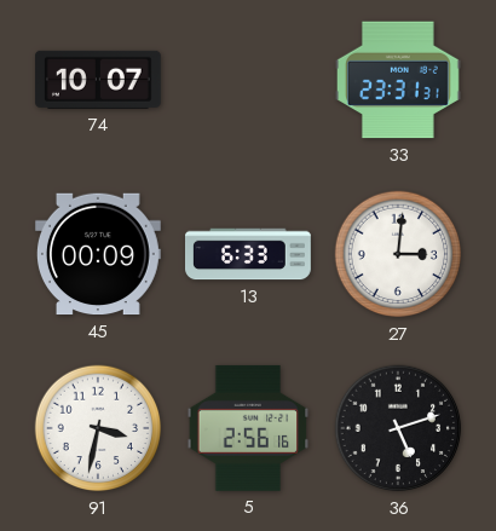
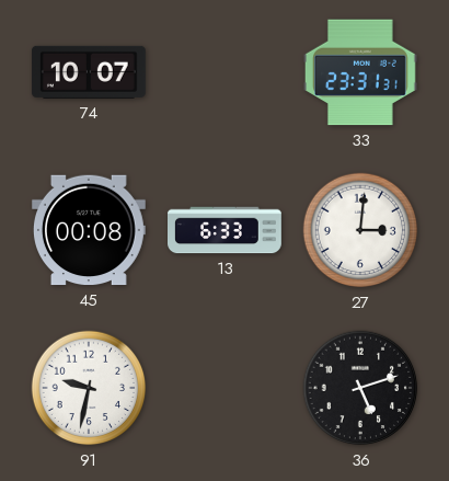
45: 00:09 -> 00:08
91: 3:32 -> 9:32
5: 2:56 -> none
